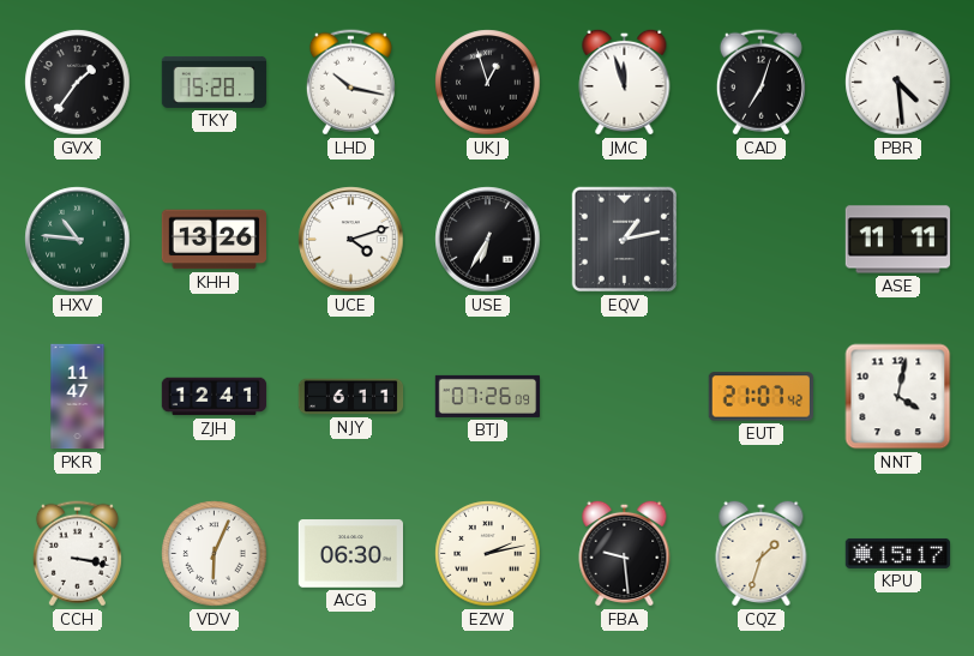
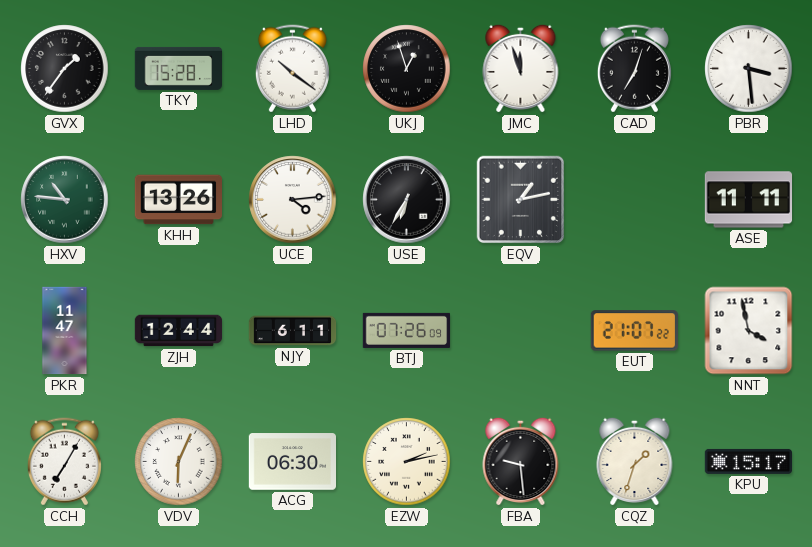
LHD: 10:17 -> 10:21
PBR: 4:29 -> 3:29
UCE: 4:12 -> 4:14
ZJH: 12:41 -> 12:44
EUT: 21:07:42 -> 21:07:22
NNT: 4:02 -> 3:58
CCH: 3:17 -> 7:05
